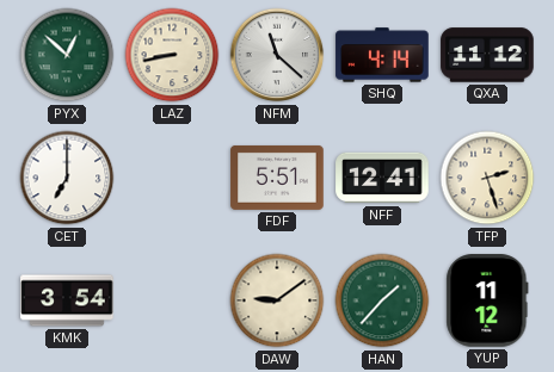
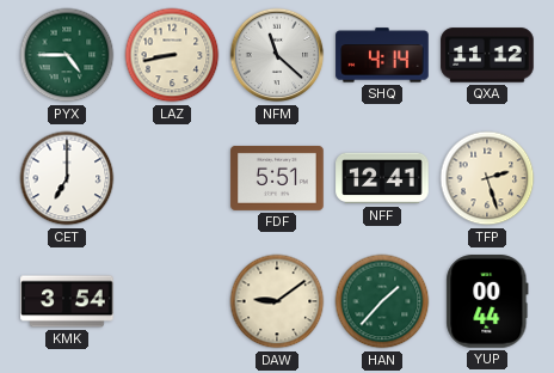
PYX: 12:52 -> 4:45
YUP: 11:12 -> 00:44
